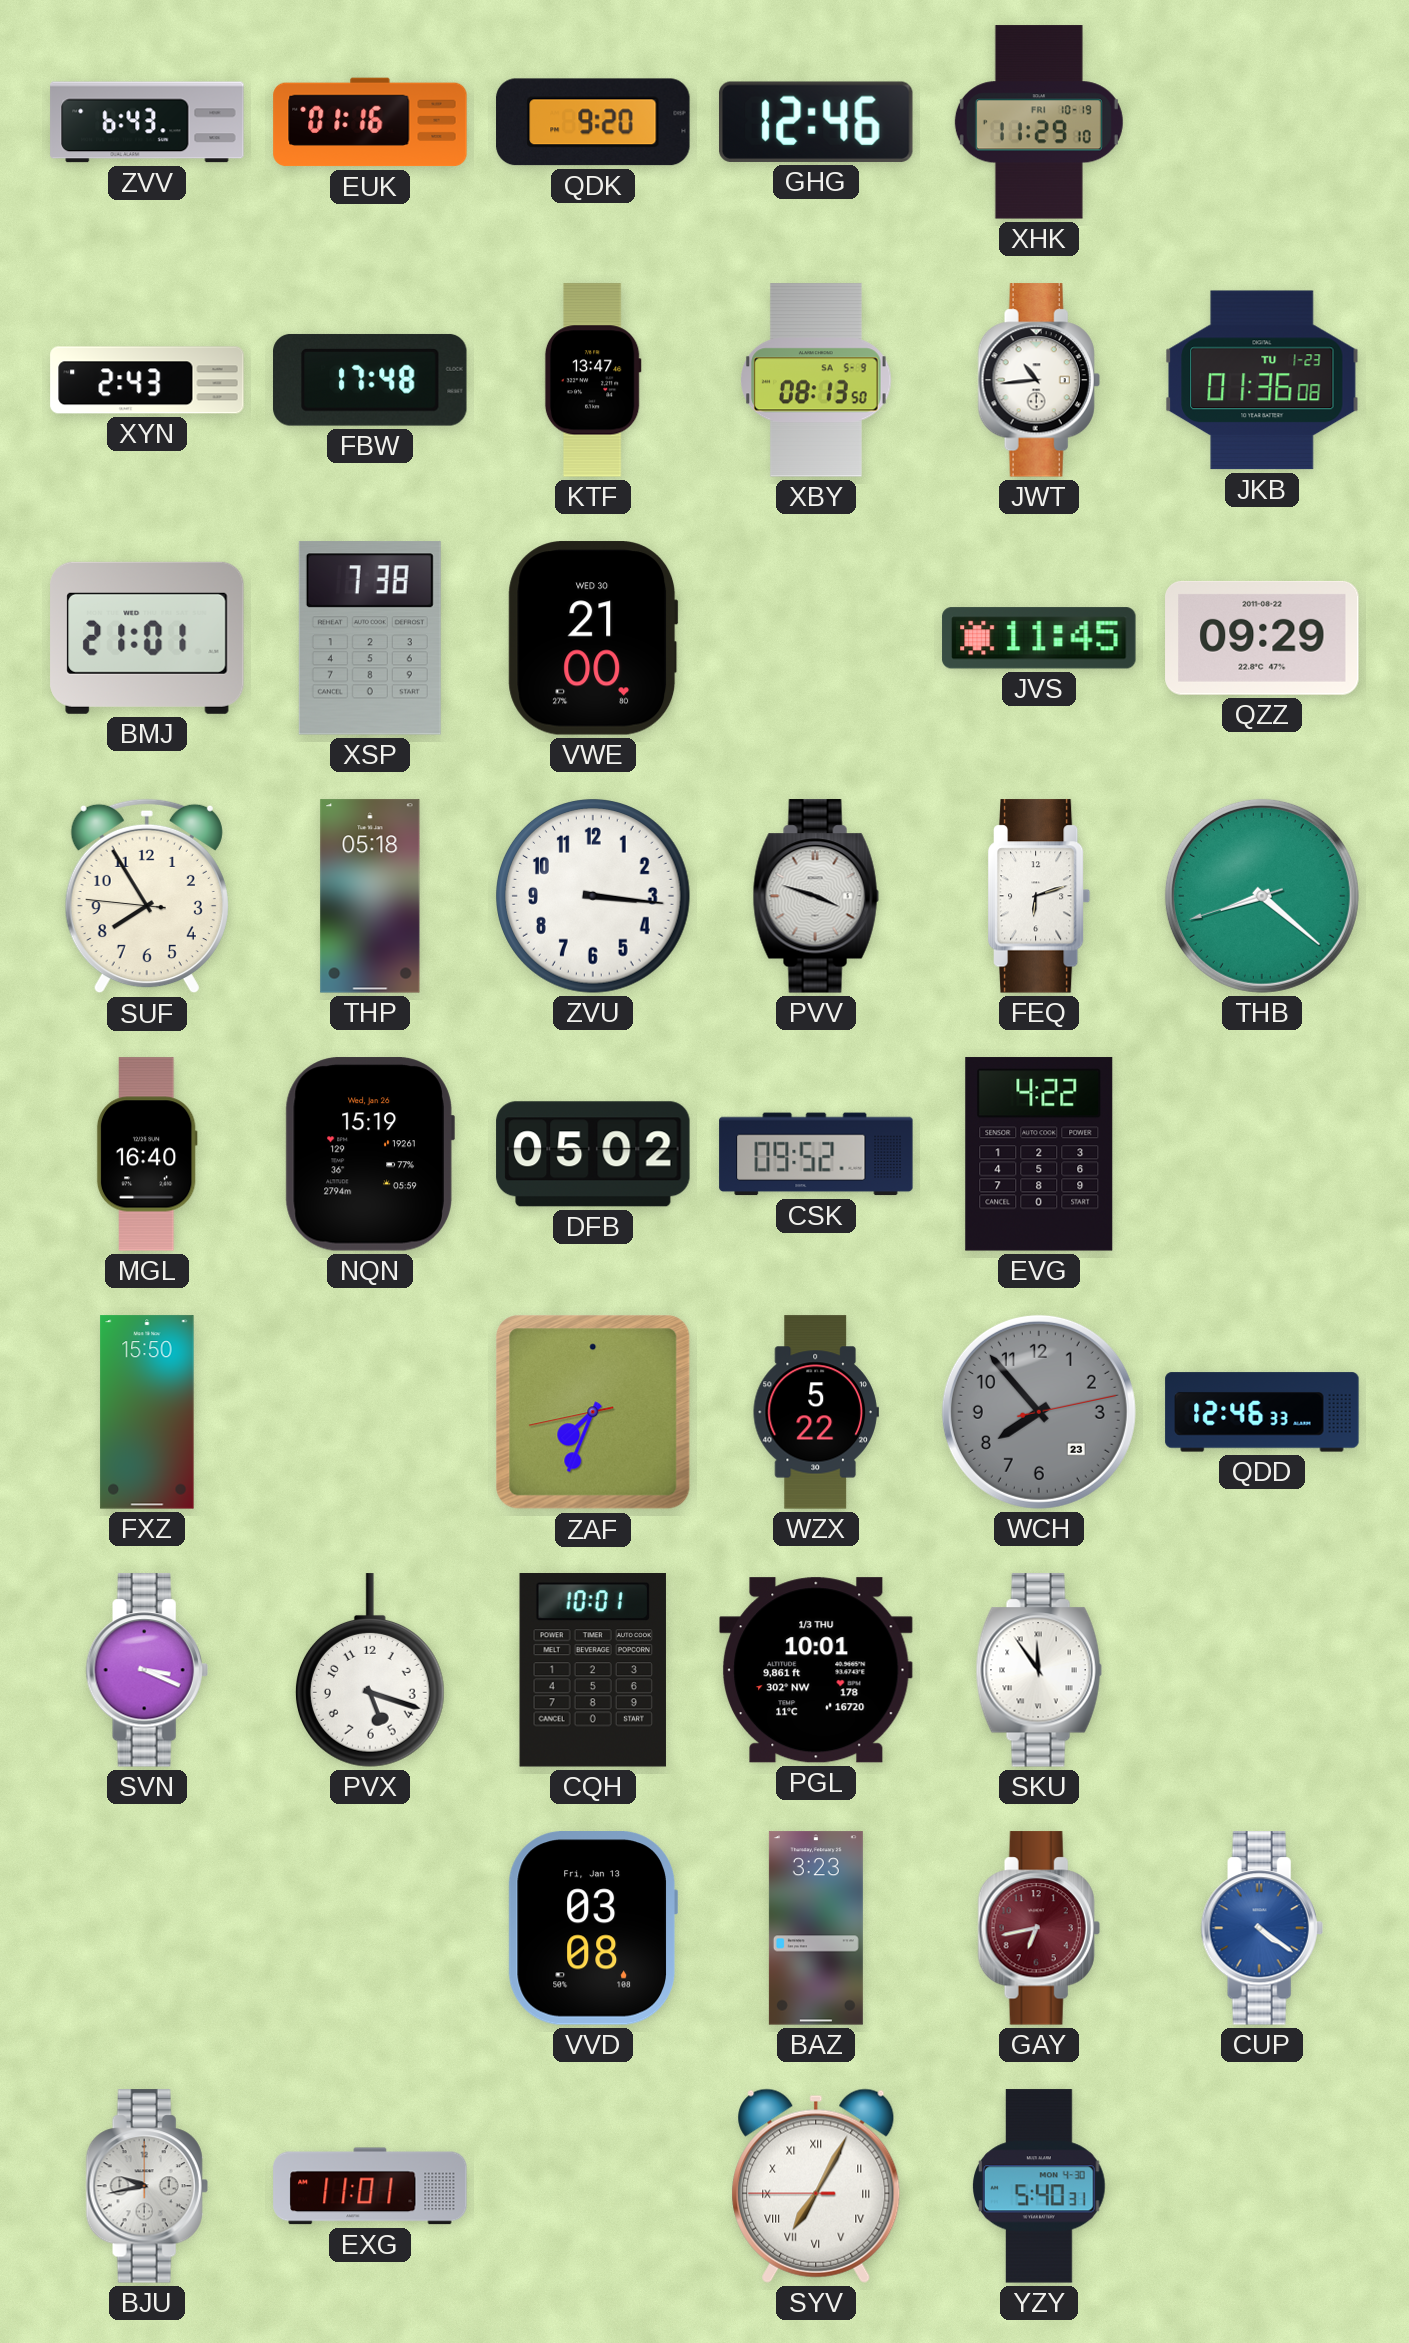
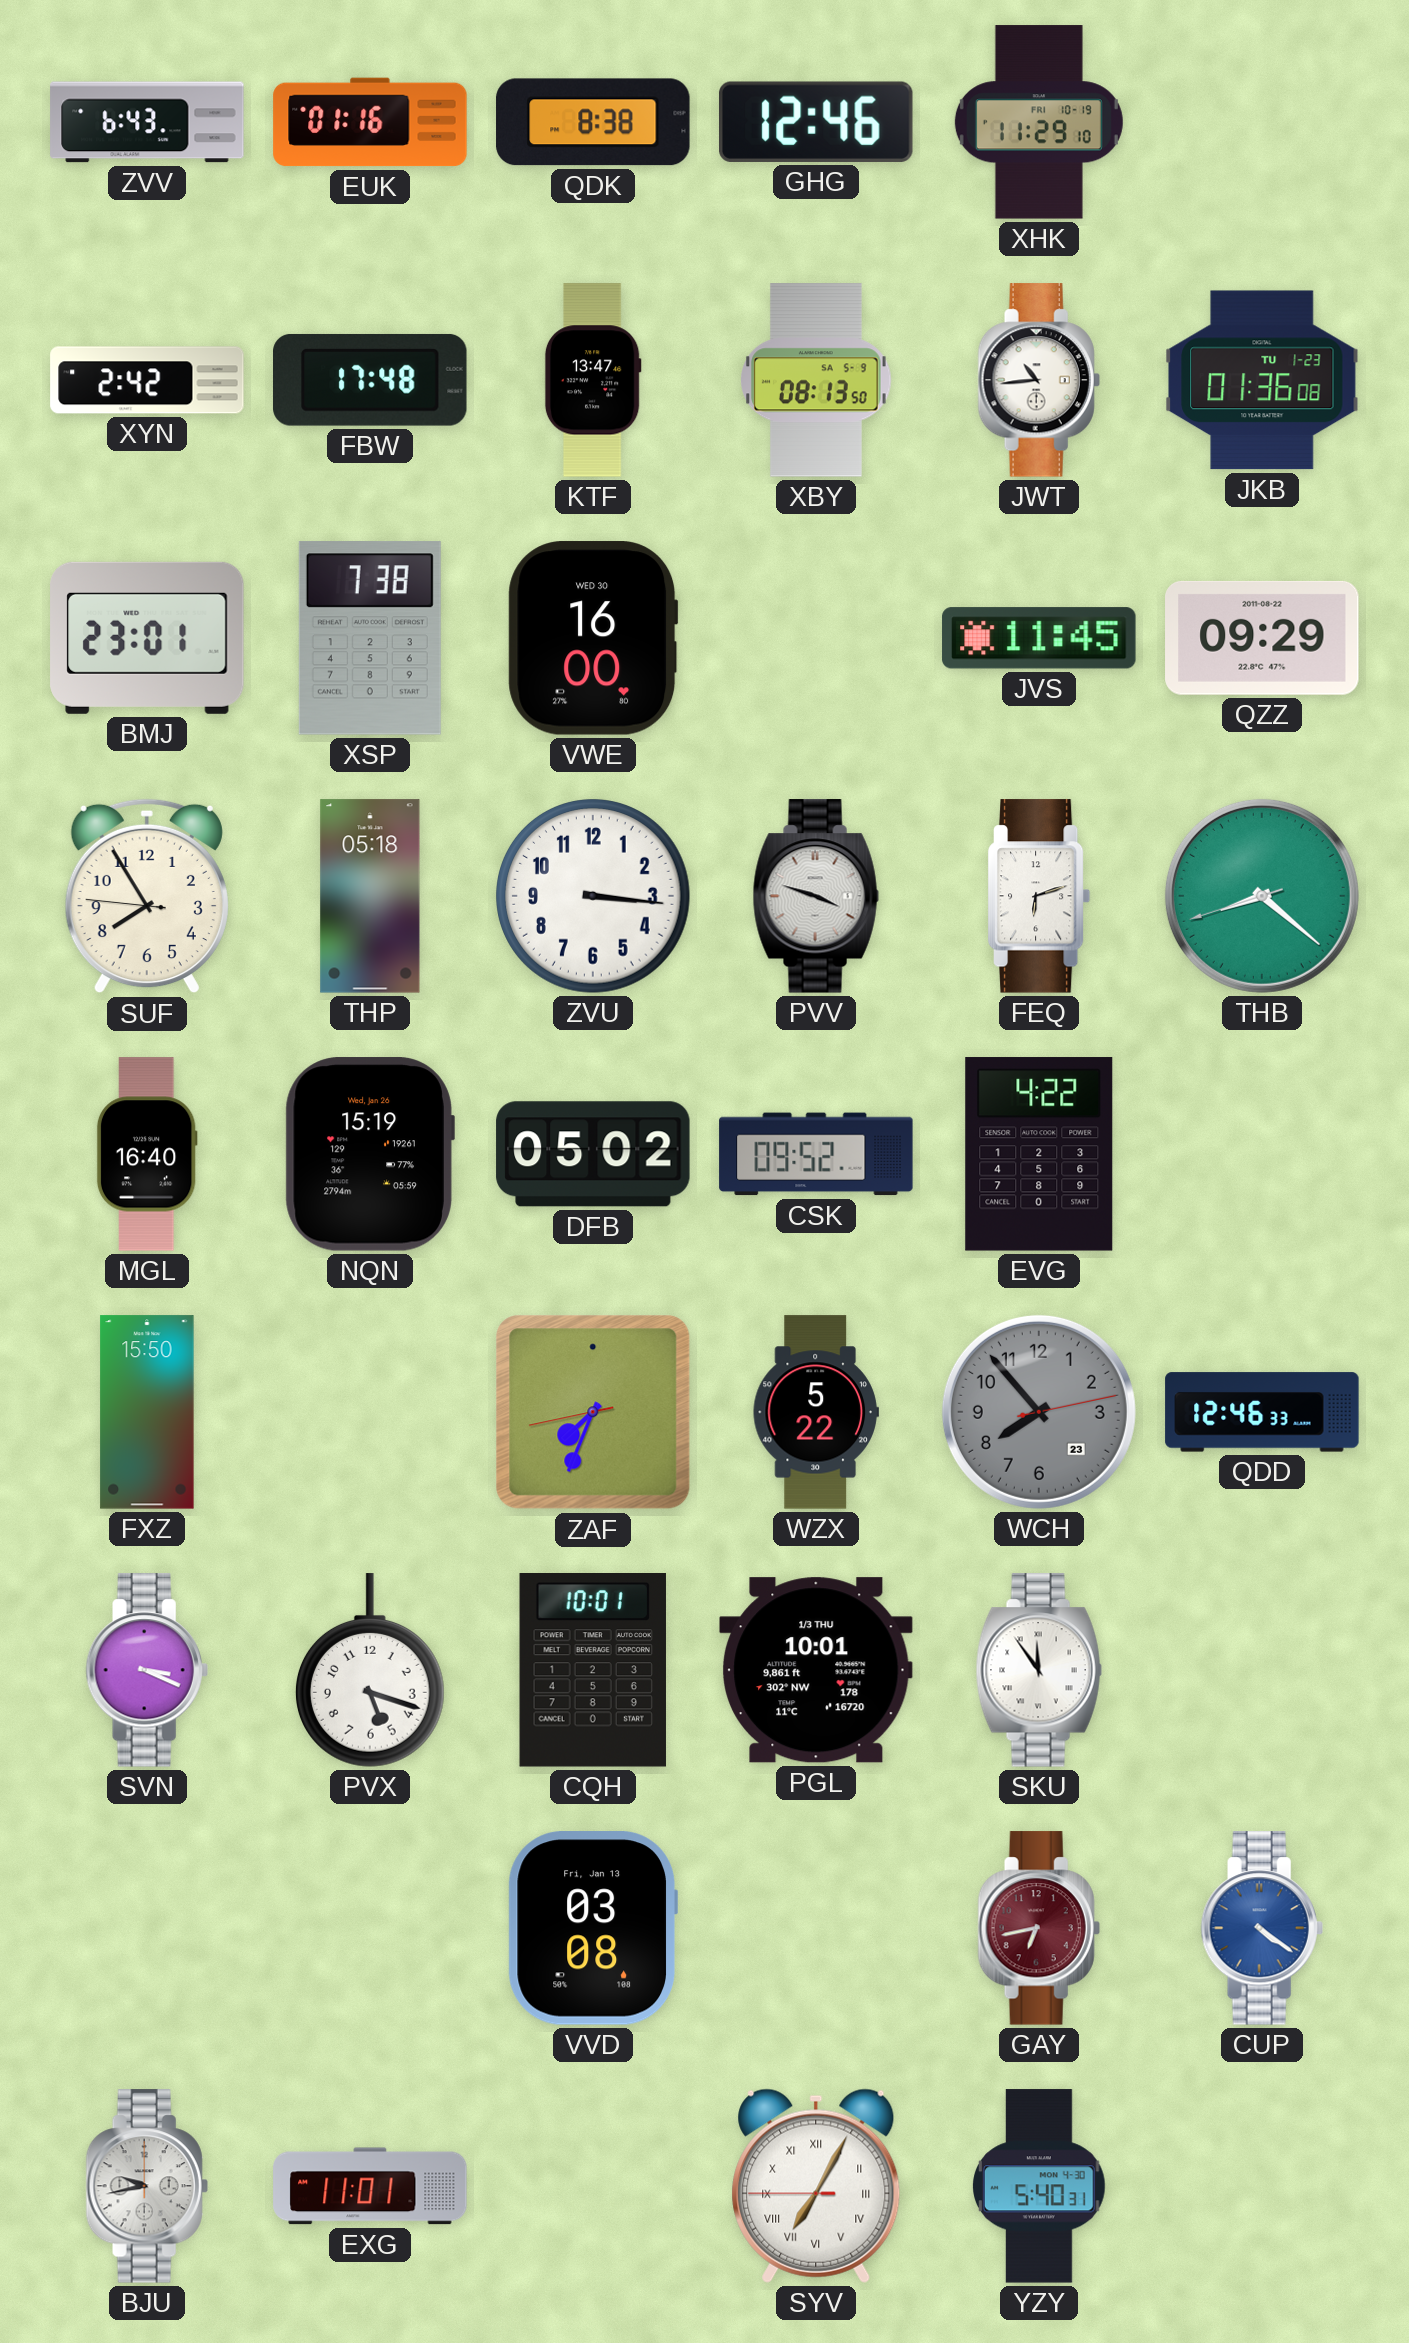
QDK: 9:20 -> 8:38
XYN: 2:43 -> 2:42
BMJ: 21:01 -> 23:01
VWE: 21:00 -> 16:00
BAZ: 3:23 -> none
